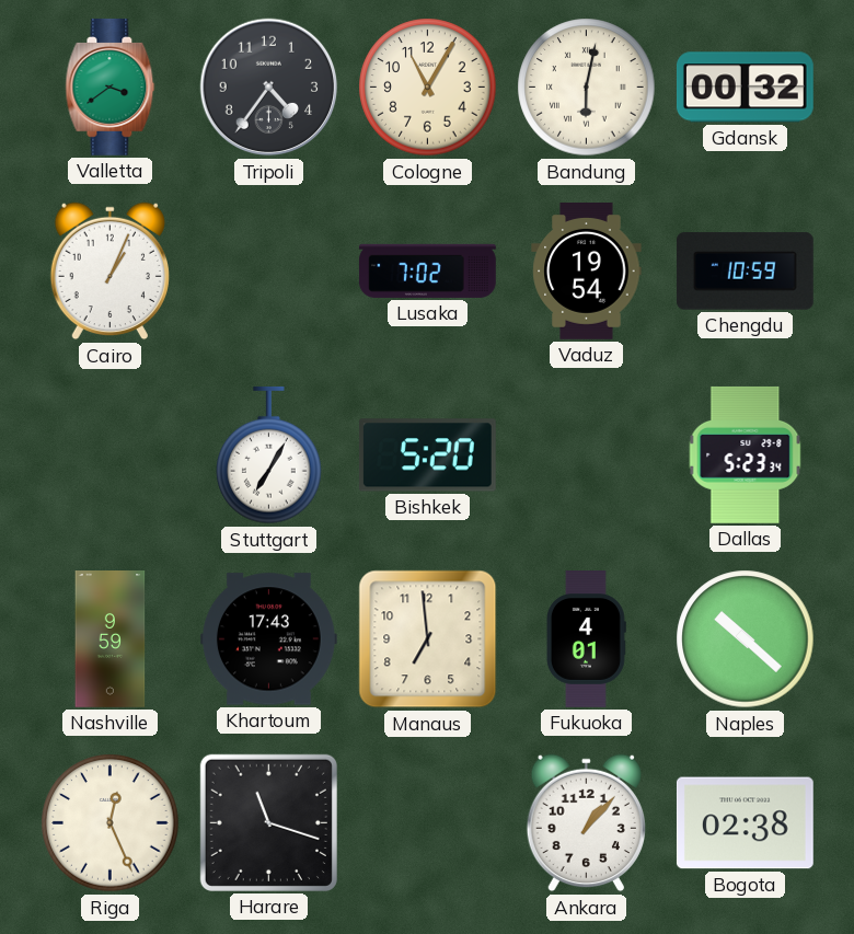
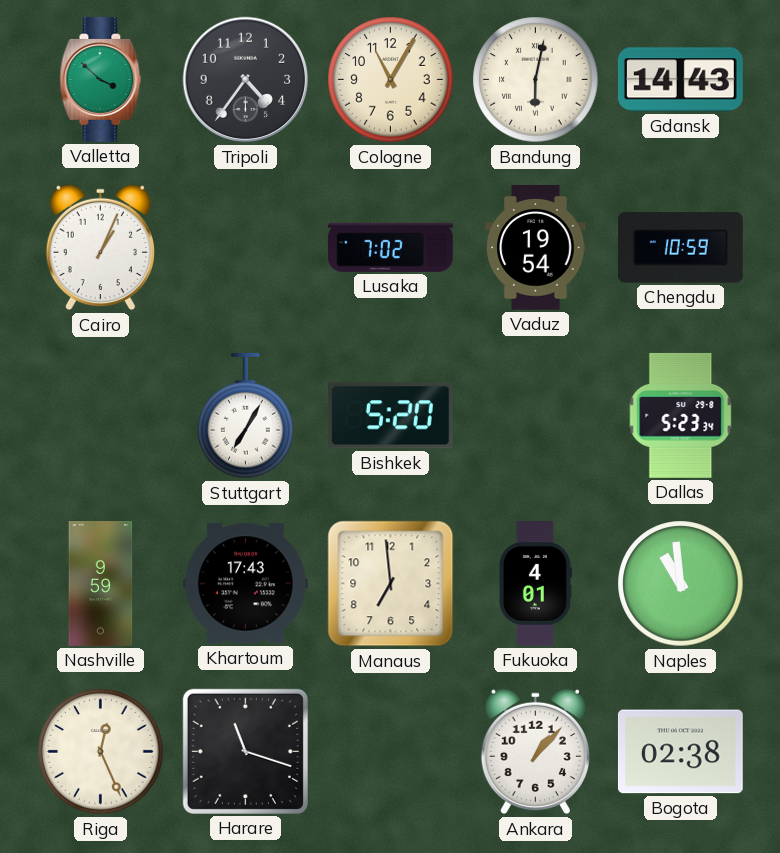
Valletta: 3:39 -> 3:52
Gdansk: 00:32 -> 14:43
Naples: 10:22 -> 10:59
